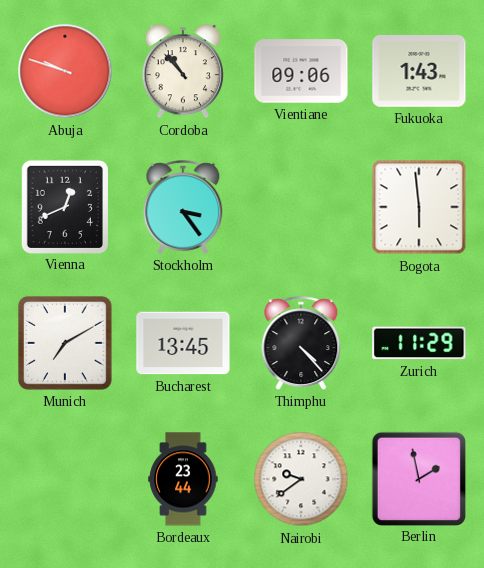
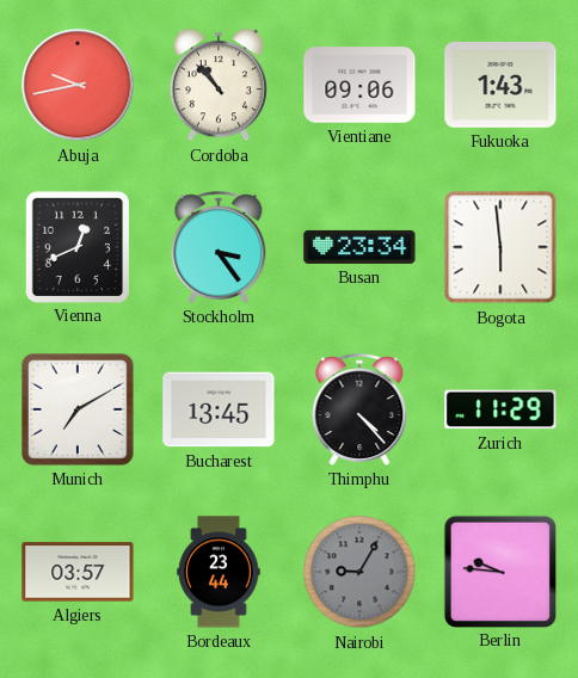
Abuja: 9:48 -> 9:43
Busan: none -> 23:34
Algiers: none -> 03:57
Nairobi: 9:39 -> 9:05
Nairobi dial: white -> grey
Berlin: 1:58 -> 9:46
